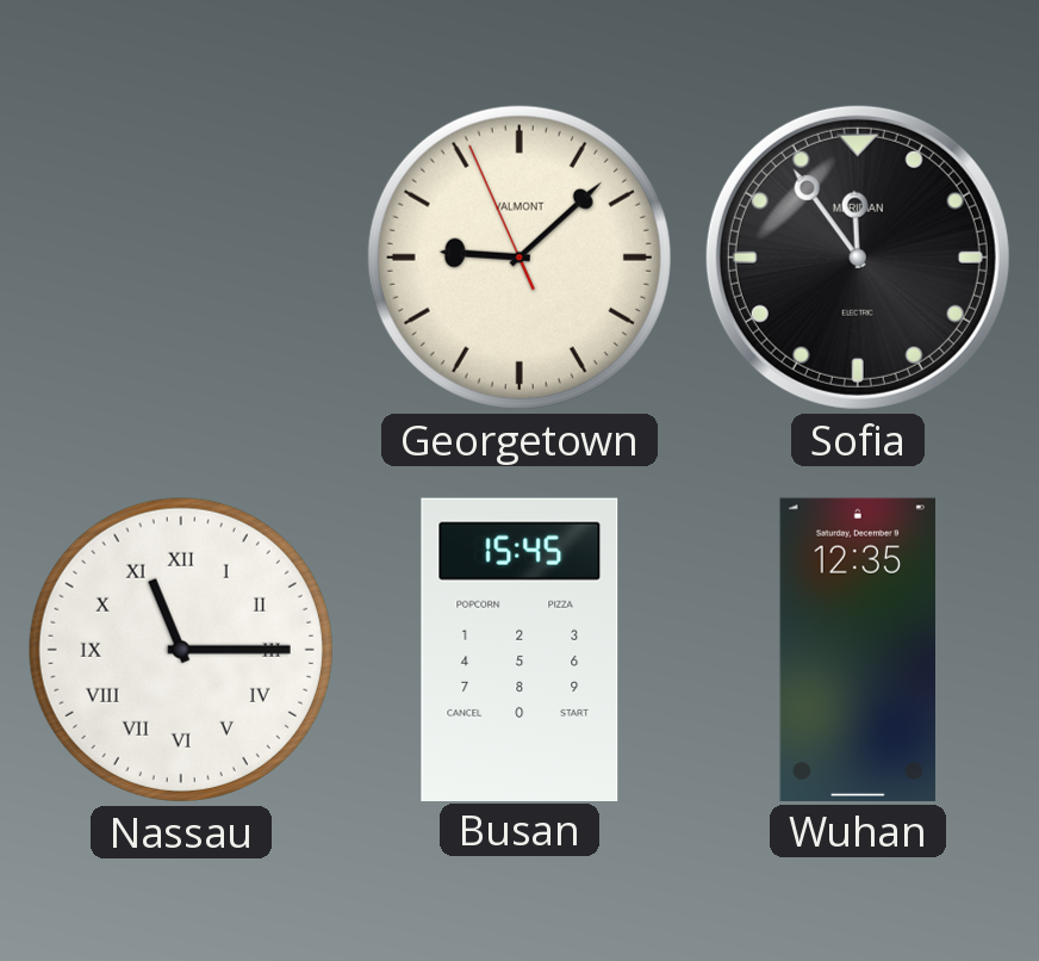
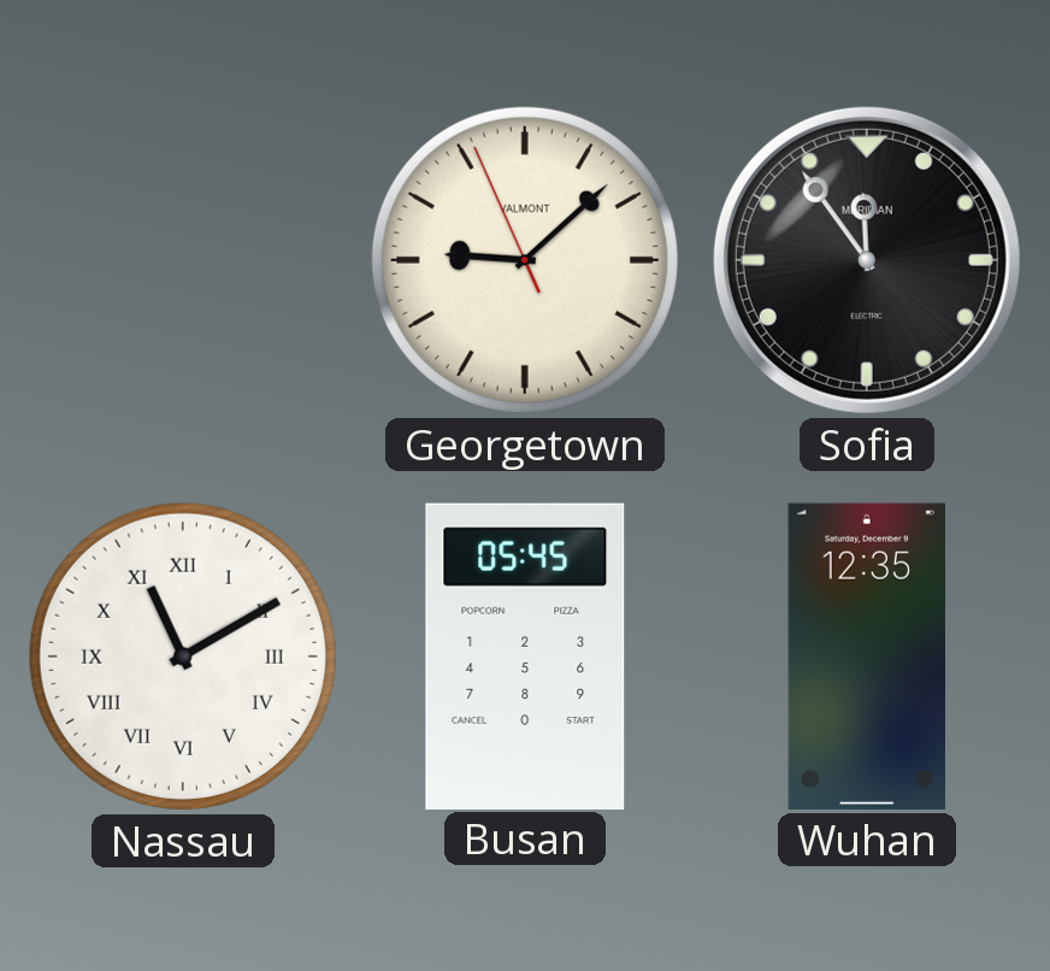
Nassau: 11:15 -> 11:10
Busan: 15:45 -> 05:45
